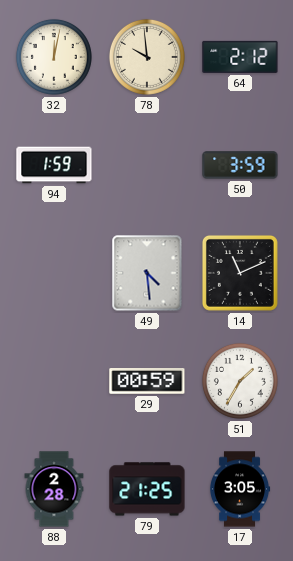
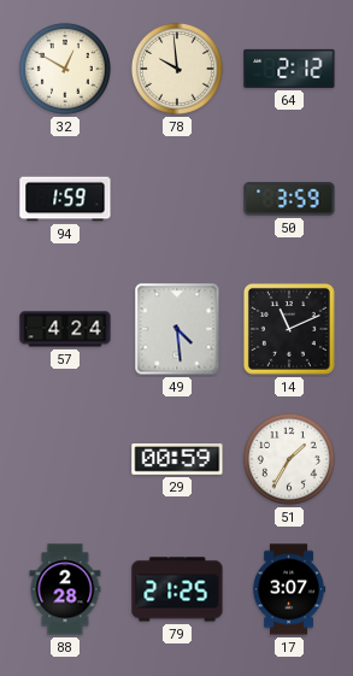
32: 12:02 -> 12:50
57: none -> 4:24
17: 3:05 -> 3:07
